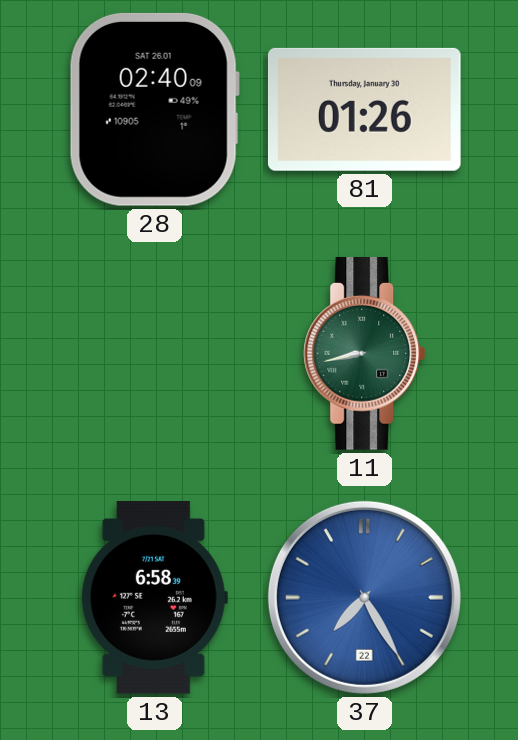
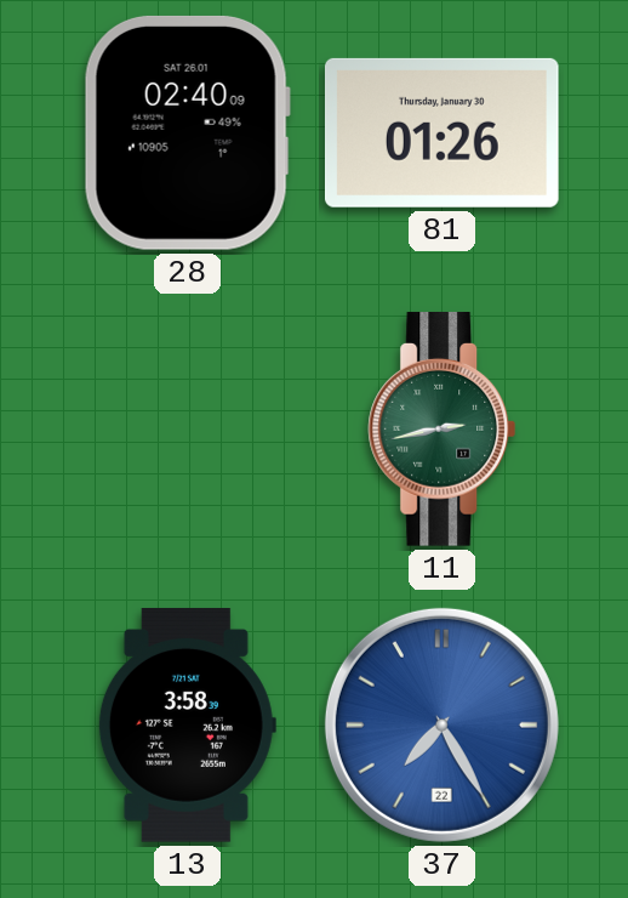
11: 8:43 -> 2:43
13: 6:58 -> 3:58
